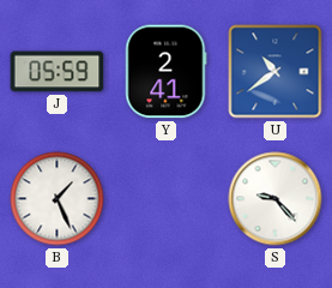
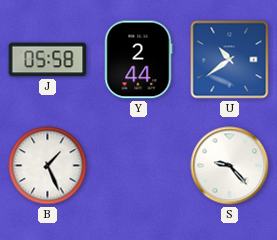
J: 05:59 -> 05:58
Y: 2:41 -> 2:44
